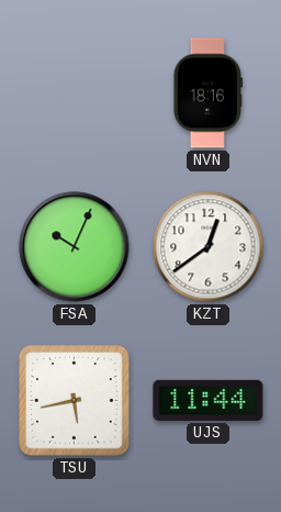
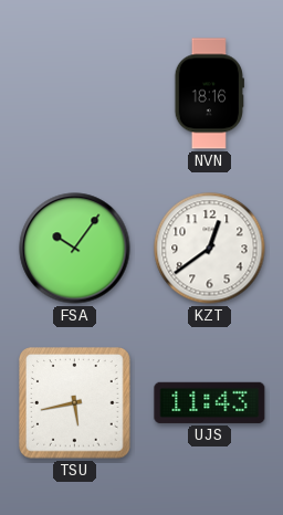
FSA: 10:04 -> 10:06
UJS: 11:44 -> 11:43
